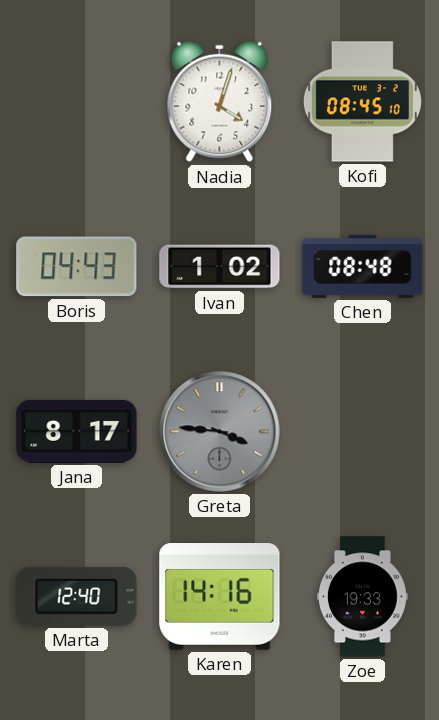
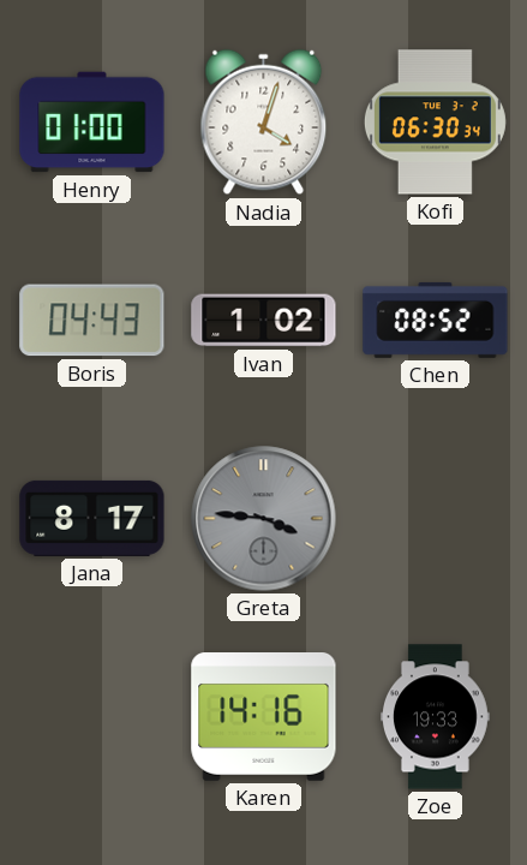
Henry: none -> 01:00
Kofi: 08:45 -> 06:30
Chen: 08:48 -> 08:52
Marta: 12:40 -> none
